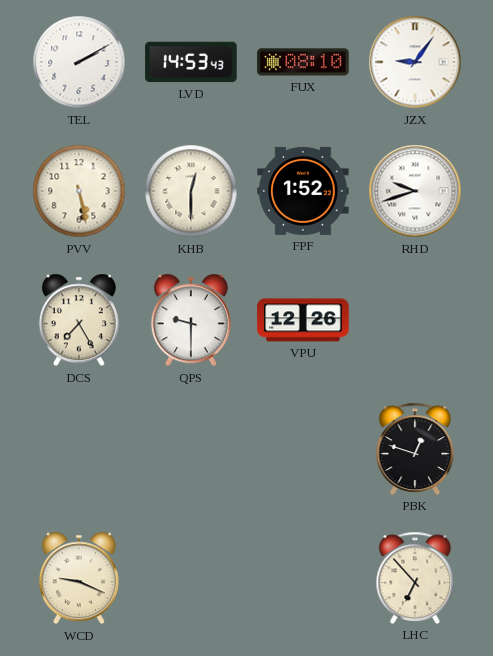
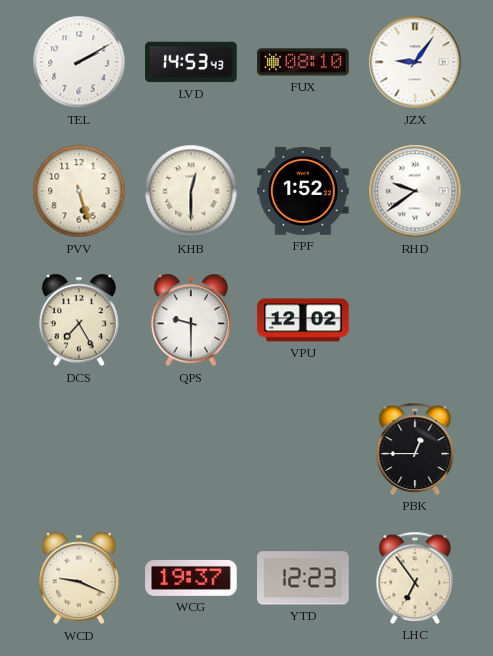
PVV: 5:28 -> 5:27
RHD: 9:42 -> 9:39
VPU: 12:26 -> 12:02
PBK: 12:48 -> 12:45
WCG: none -> 19:37
YTD: none -> 12:23
LHC: 6:53 -> 6:54
